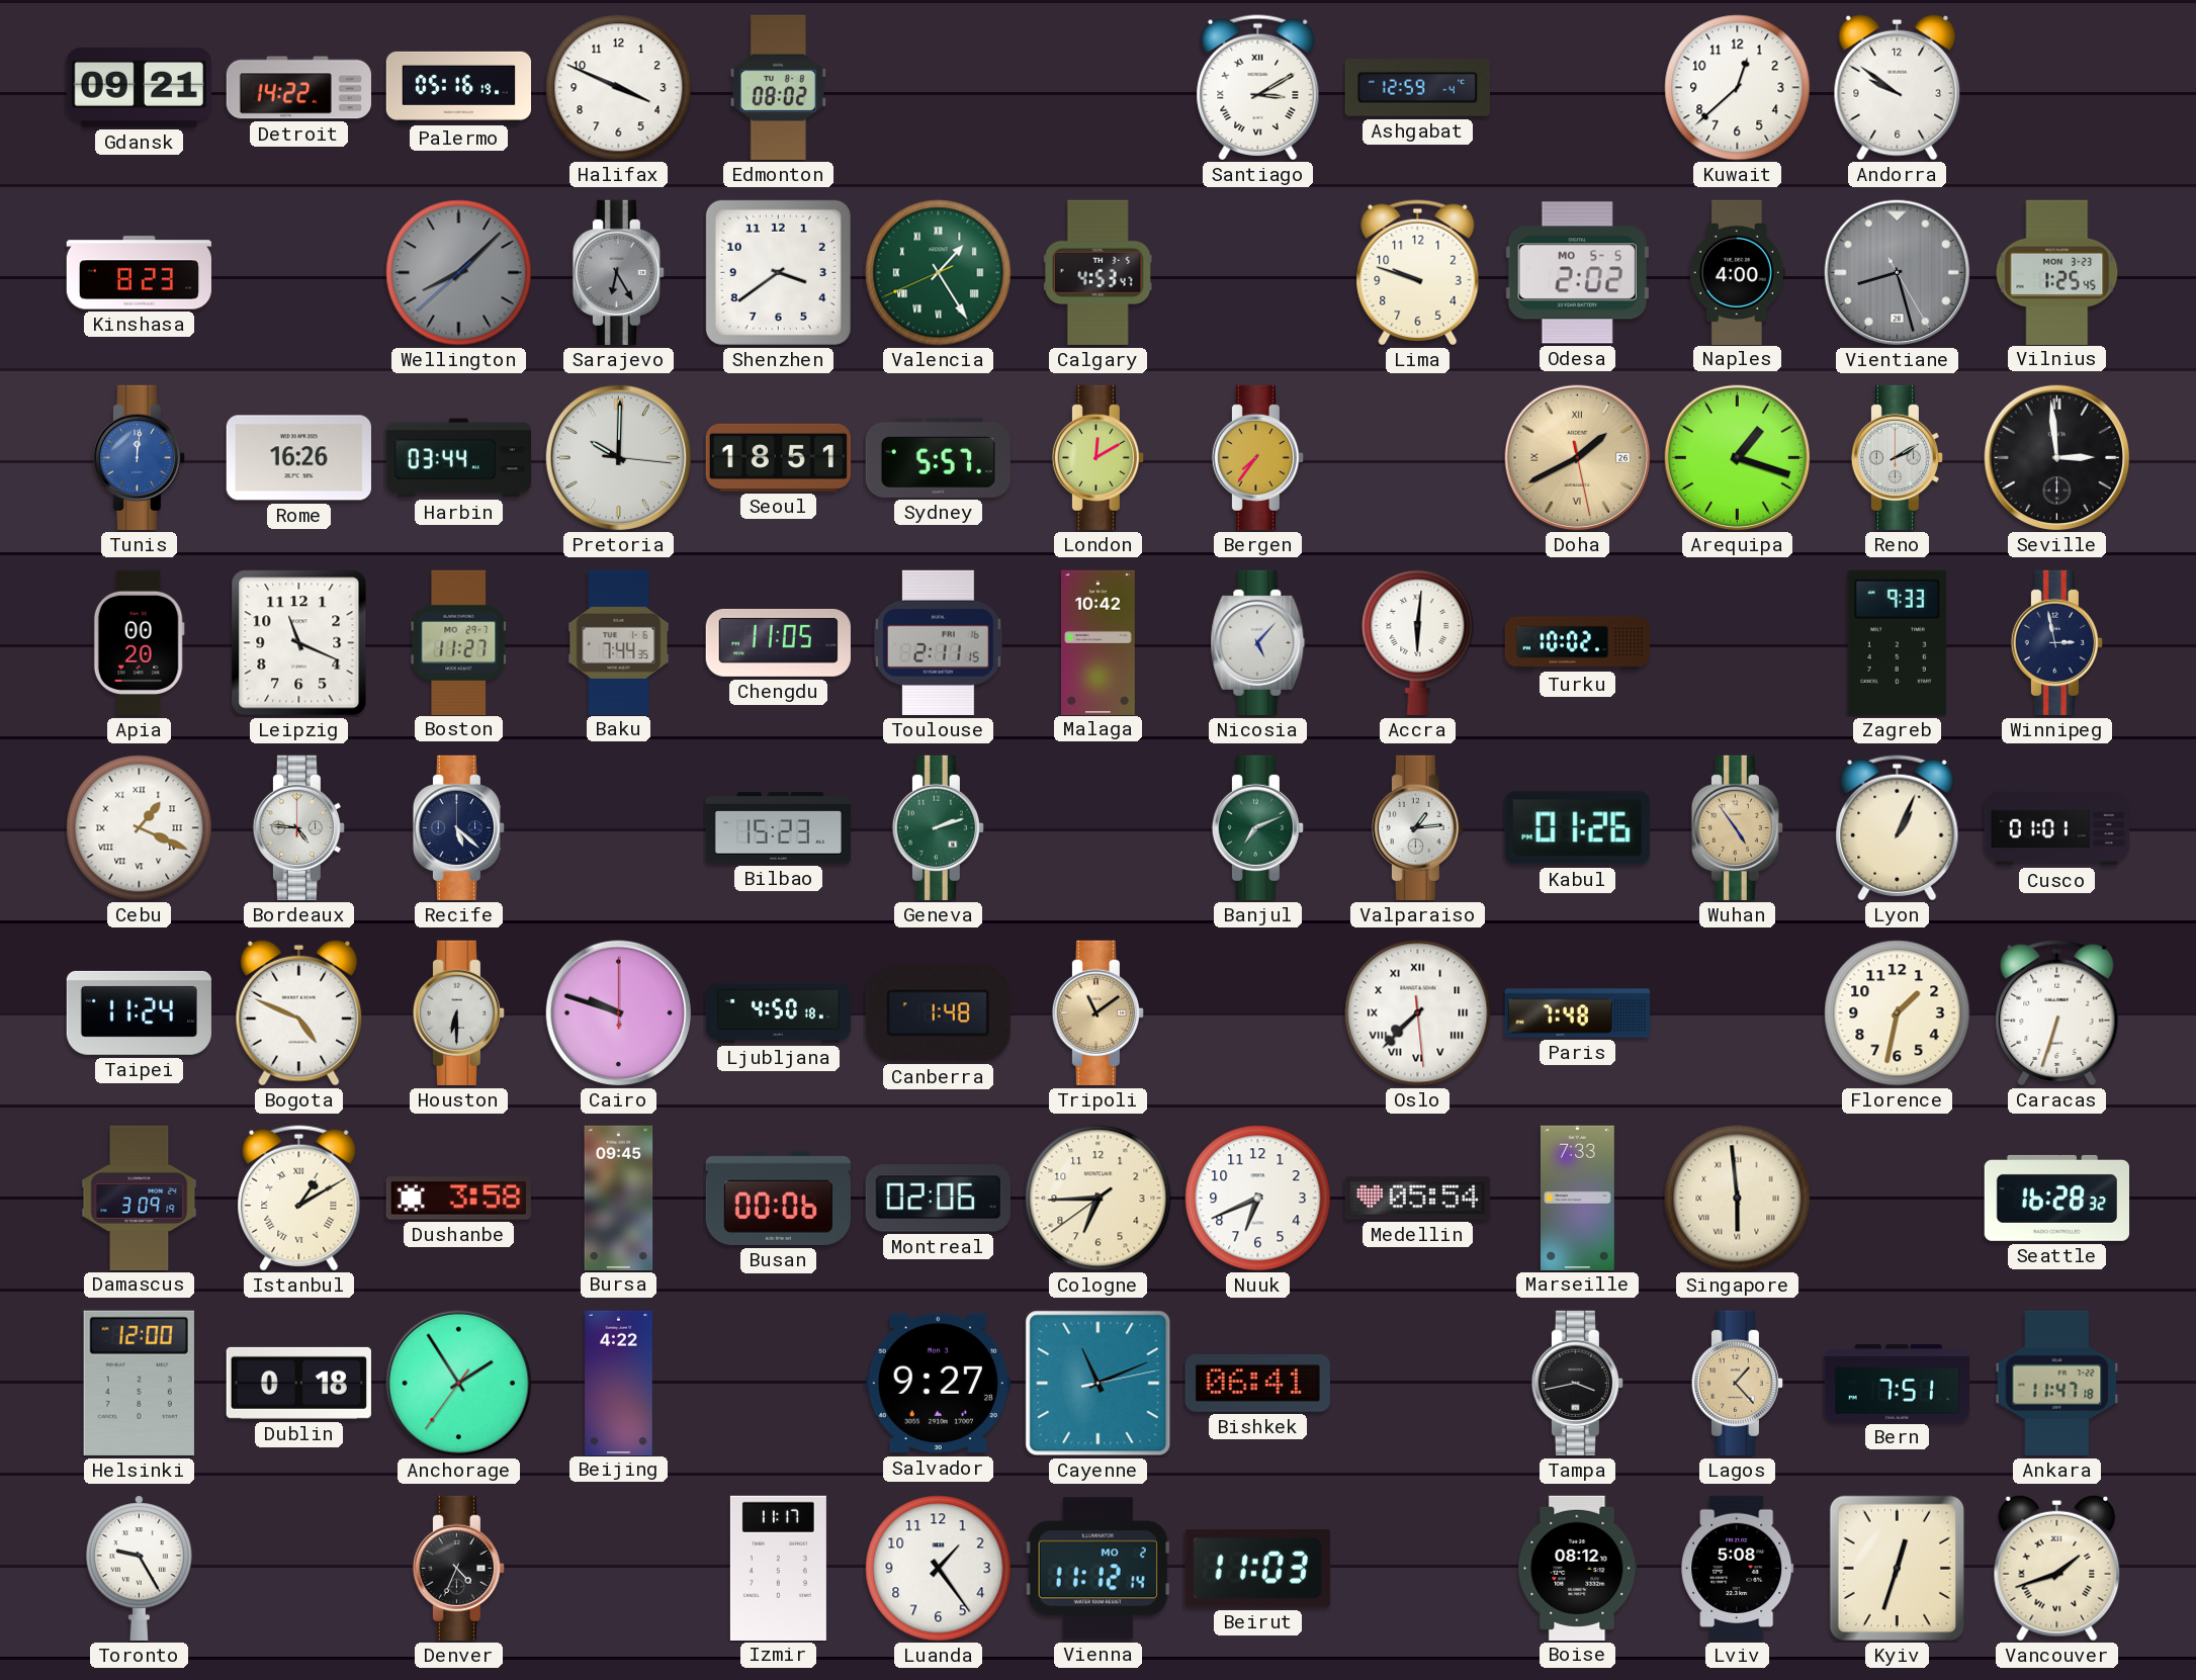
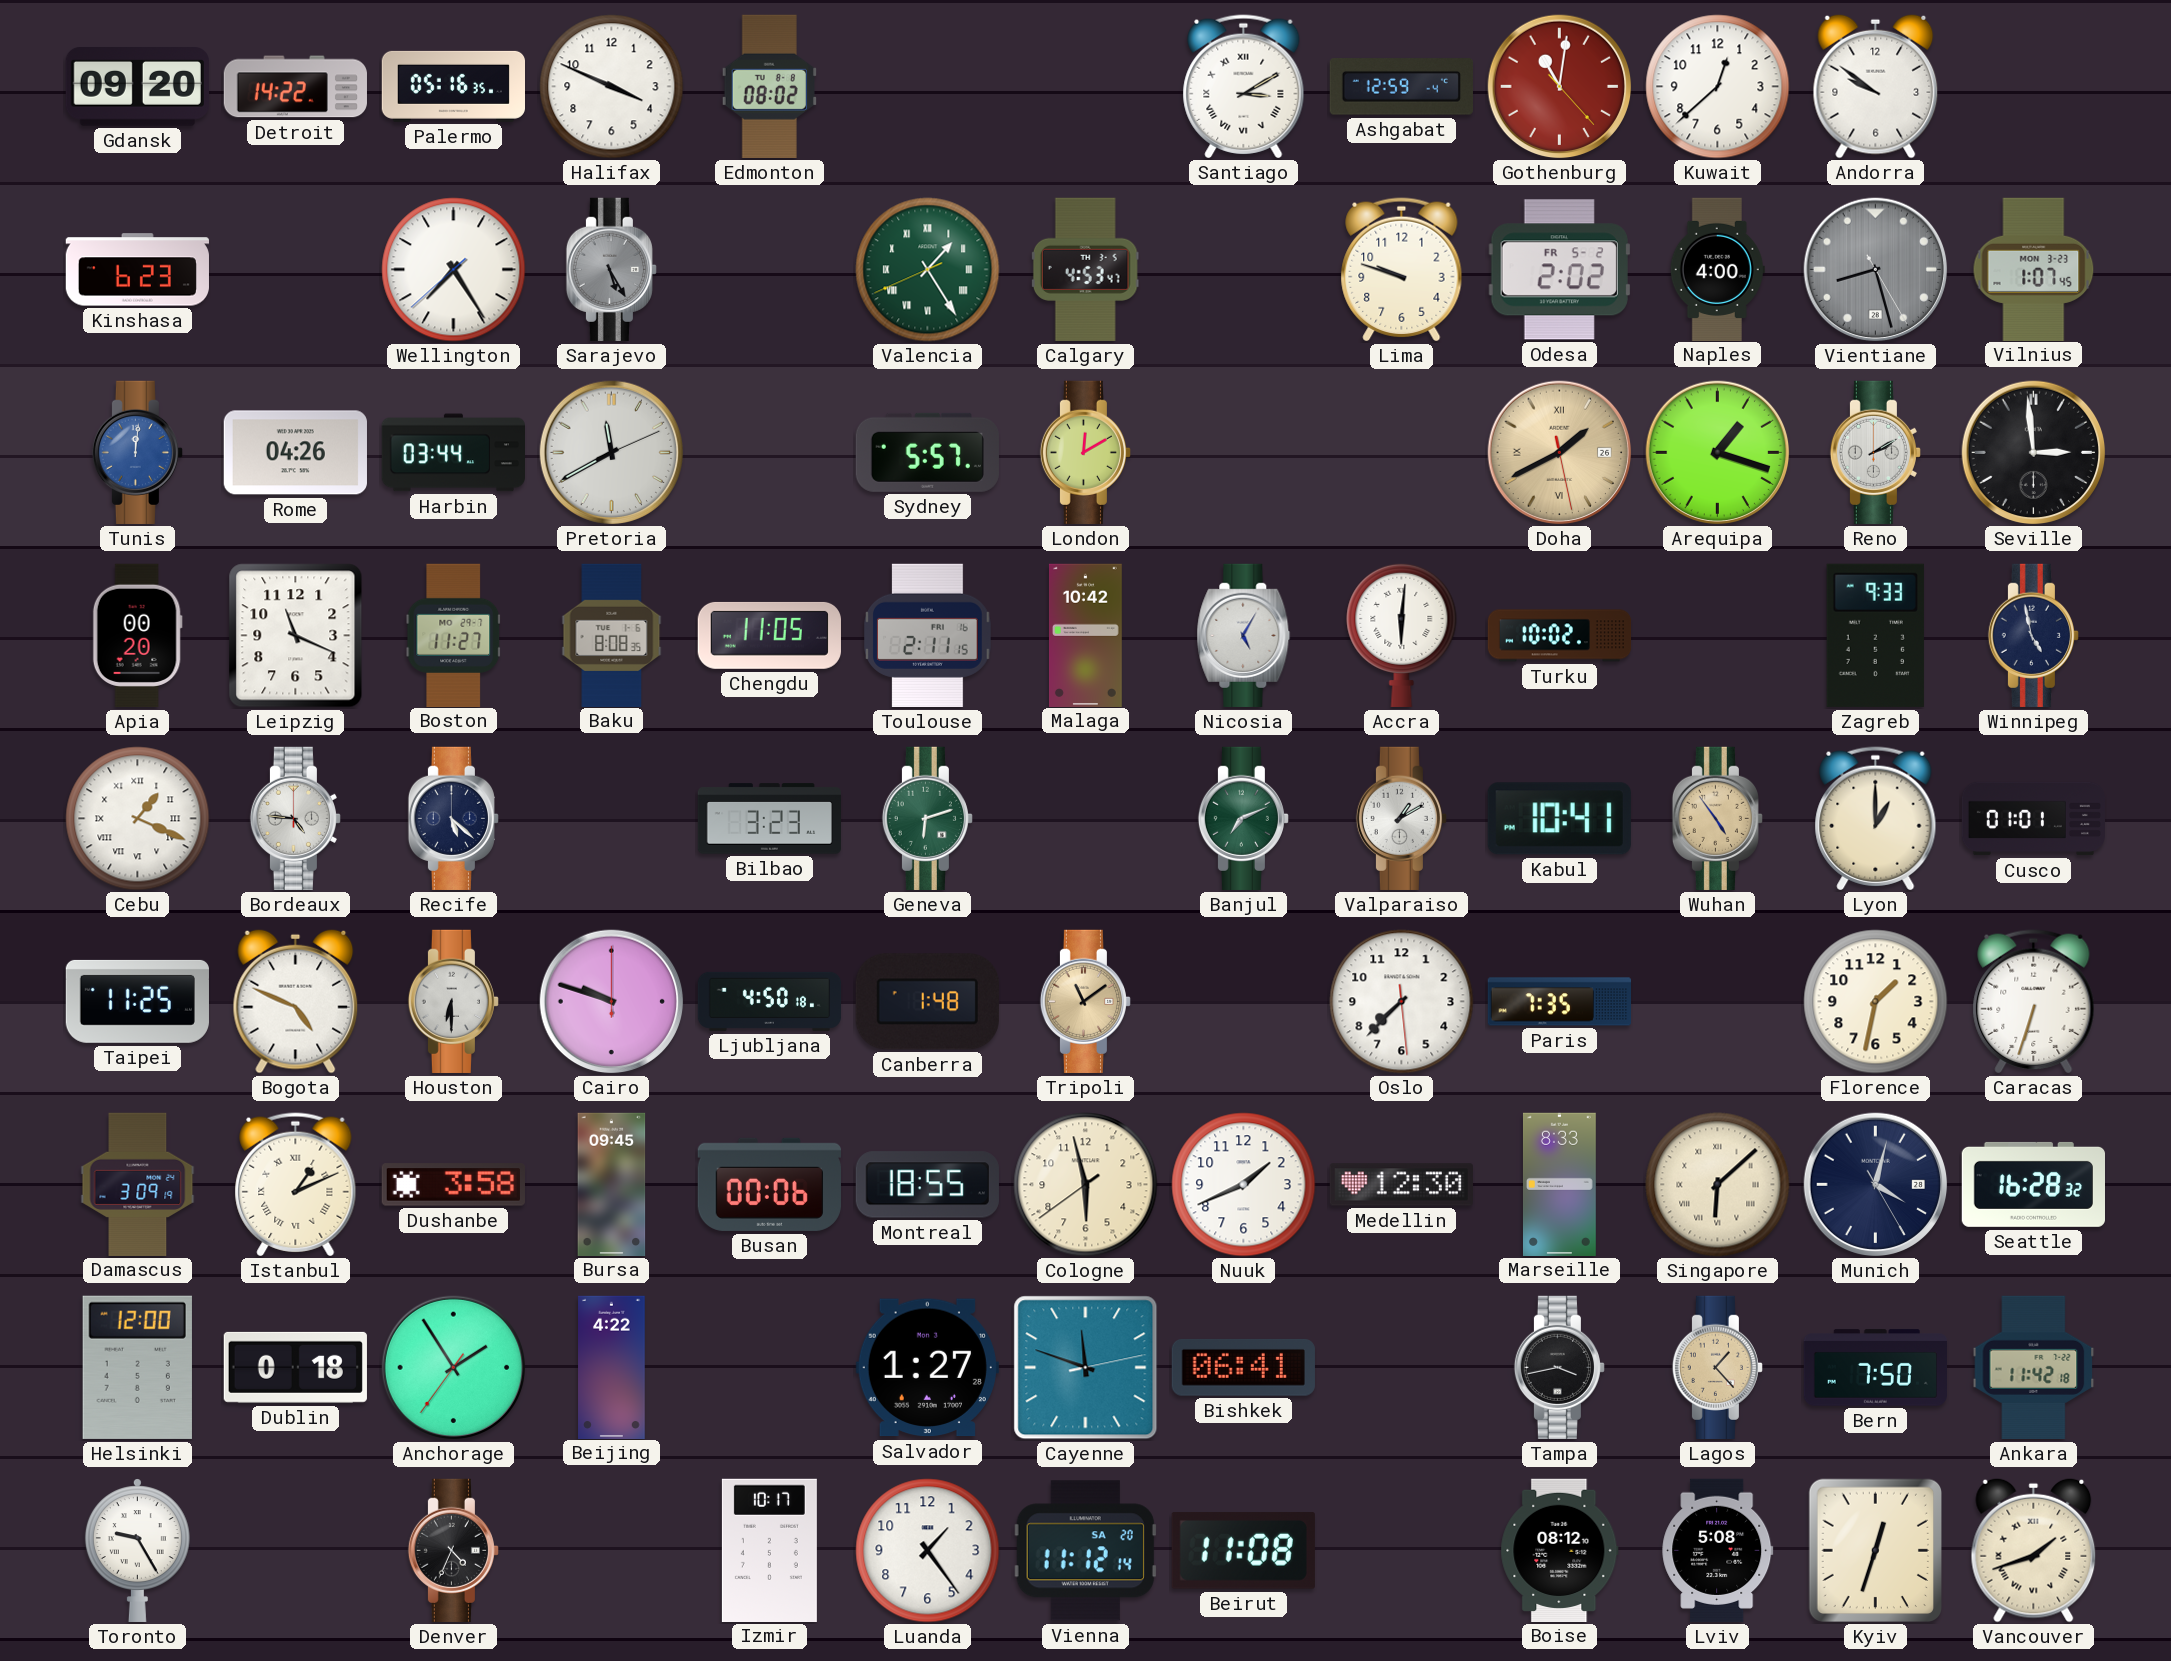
Gdansk: 09:21 -> 09:20
Palermo: 05:16:19 -> 05:16:35
Gothenburg: none -> 11:01
Kinshasa: 8:23 -> 6:23
Wellington: 8:07 -> 7:24
Wellington dial: grey -> white
Sarajevo: 6:25 -> 5:25
Shenzhen: 3:39 -> none
Odesa date: MO 5-5 -> FR 5-2
Vilnius: 1:25 -> 1:07
Rome: 16:26 -> 04:26
Pretoria: 10:00 -> 11:40
Seoul: 18:51 -> none
Bergen: 7:36 -> none
Baku: 7:44 -> 8:08
Nicosia: 5:07 -> 5:05
Winnipeg: 2:58 -> 4:58
Bilbao: 15:23 -> 3:23
Geneva: 2:12 -> 6:12
Valparaiso: 1:14 -> 1:10
Kabul: 01:26 -> 10:41
Lyon: 1:04 -> 1:00
Taipei: 11:24 -> 11:25
Oslo numerals: Roman -> Arabic
Paris: 7:48 -> 7:35
Istanbul: 1:10 -> 1:11
Montreal: 02:06 -> 18:55
Cologne: 6:44 -> 5:57
Nuuk: 6:41 -> 1:41
Medellin: 05:54 -> 12:30
Marseille: 7:33 -> 8:33
Singapore: 5:59 -> 6:08
Munich: none -> 4:02
Salvador: 9:27 -> 1:27
Cayenne: 11:11 -> 11:48
Bern: 7:51 -> 7:50
Ankara: 11:47 -> 11:42
Izmir: 11:17 -> 10:17
Vienna date: MO 2 -> SA 20
Beirut: 11:03 -> 11:08
